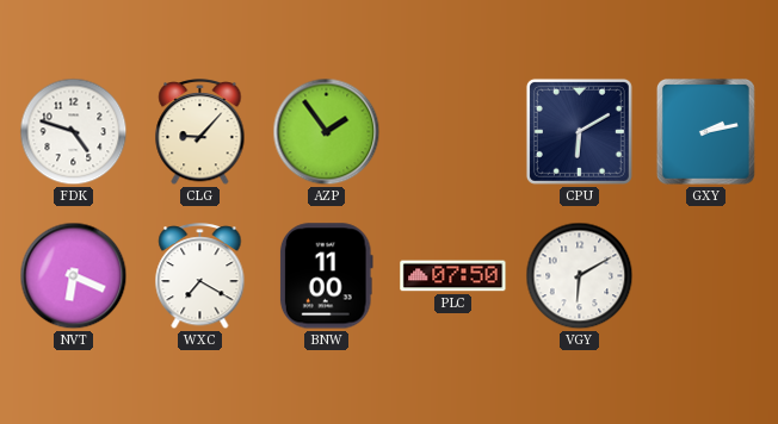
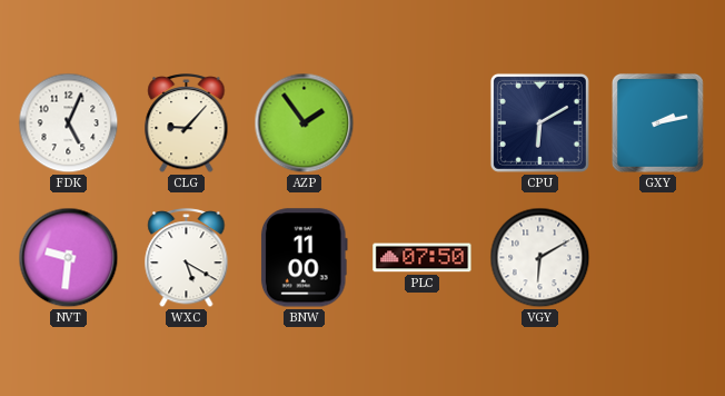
FDK: 4:48 -> 5:04
NVT: 6:19 -> 9:31
WXC: 7:20 -> 5:20
